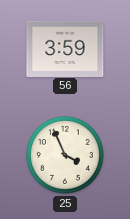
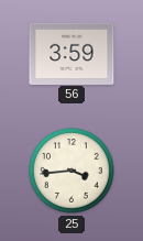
25: 3:56 -> 3:44
